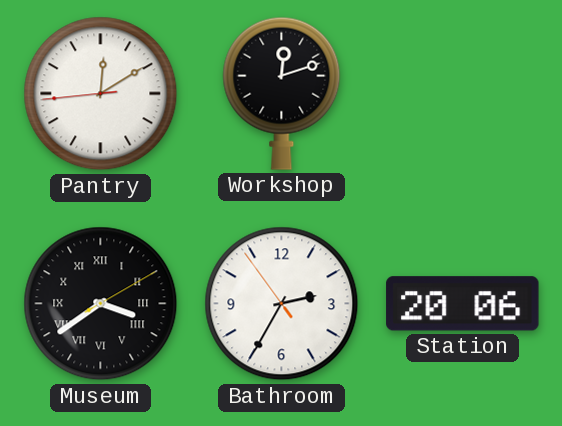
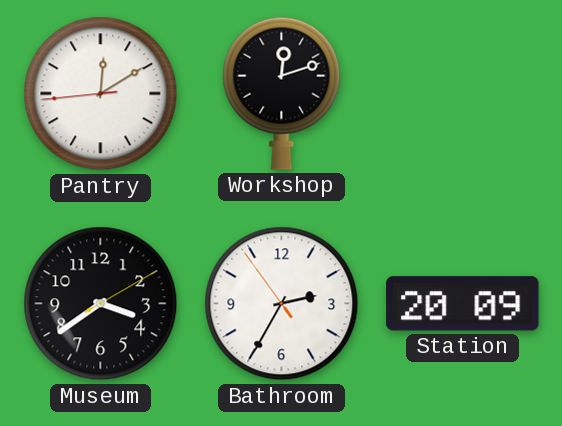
Museum numerals: Roman -> Arabic
Station: 20:06 -> 20:09
